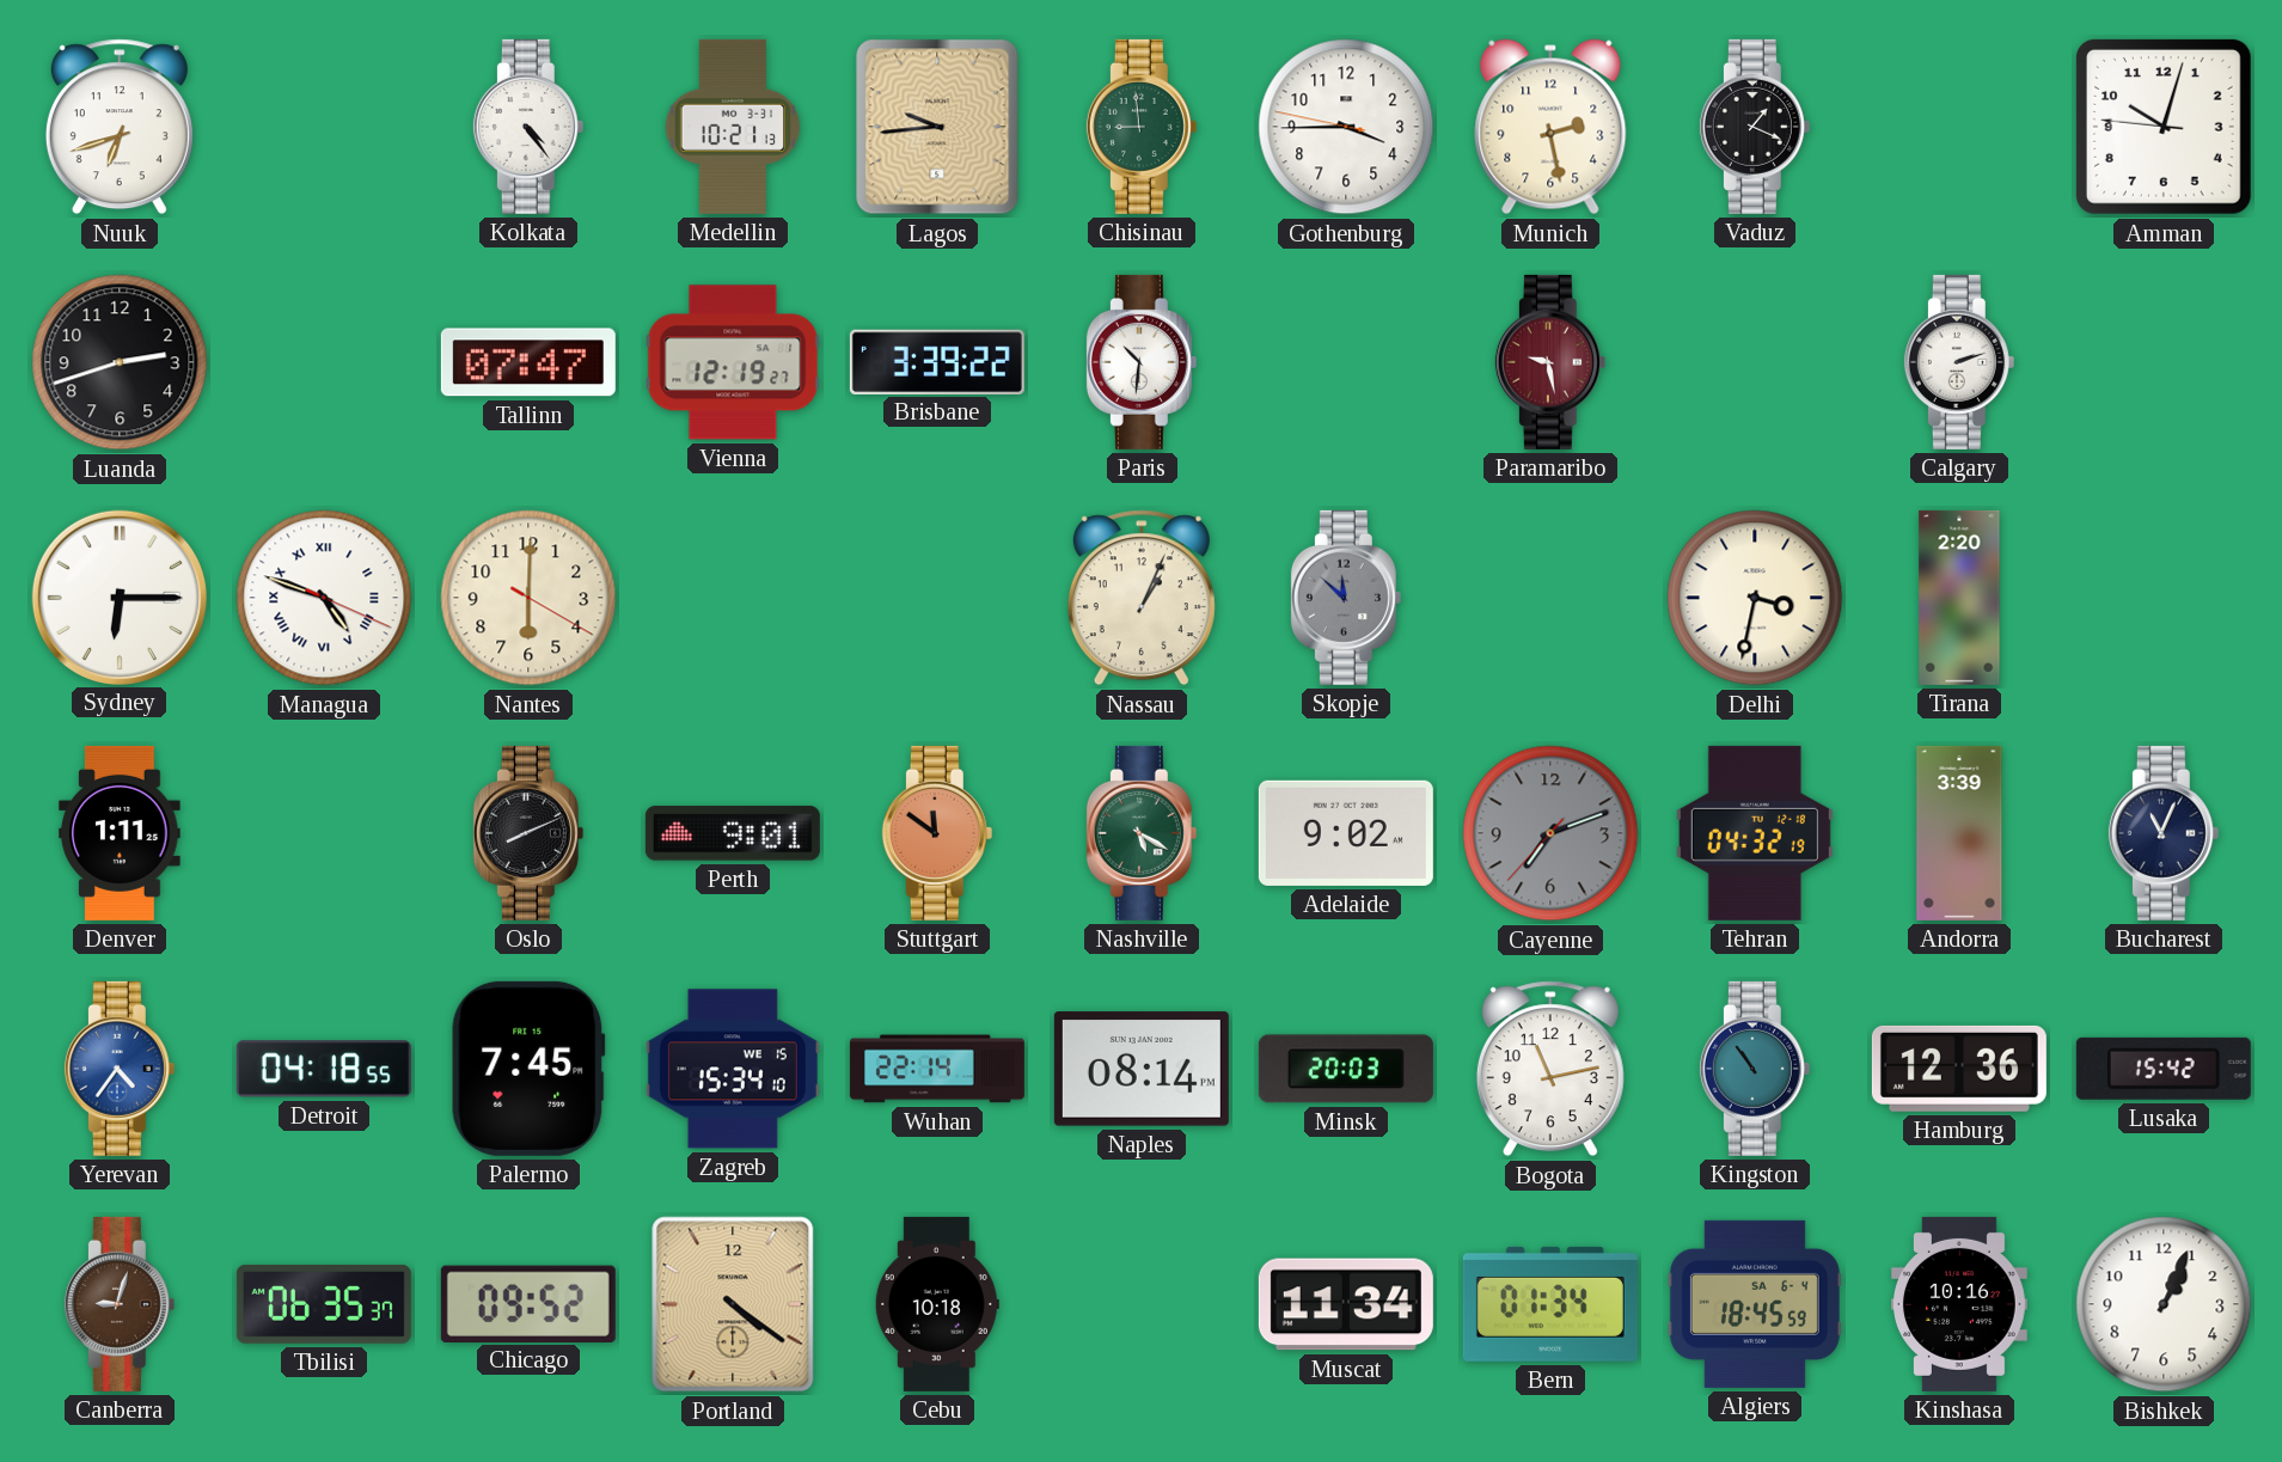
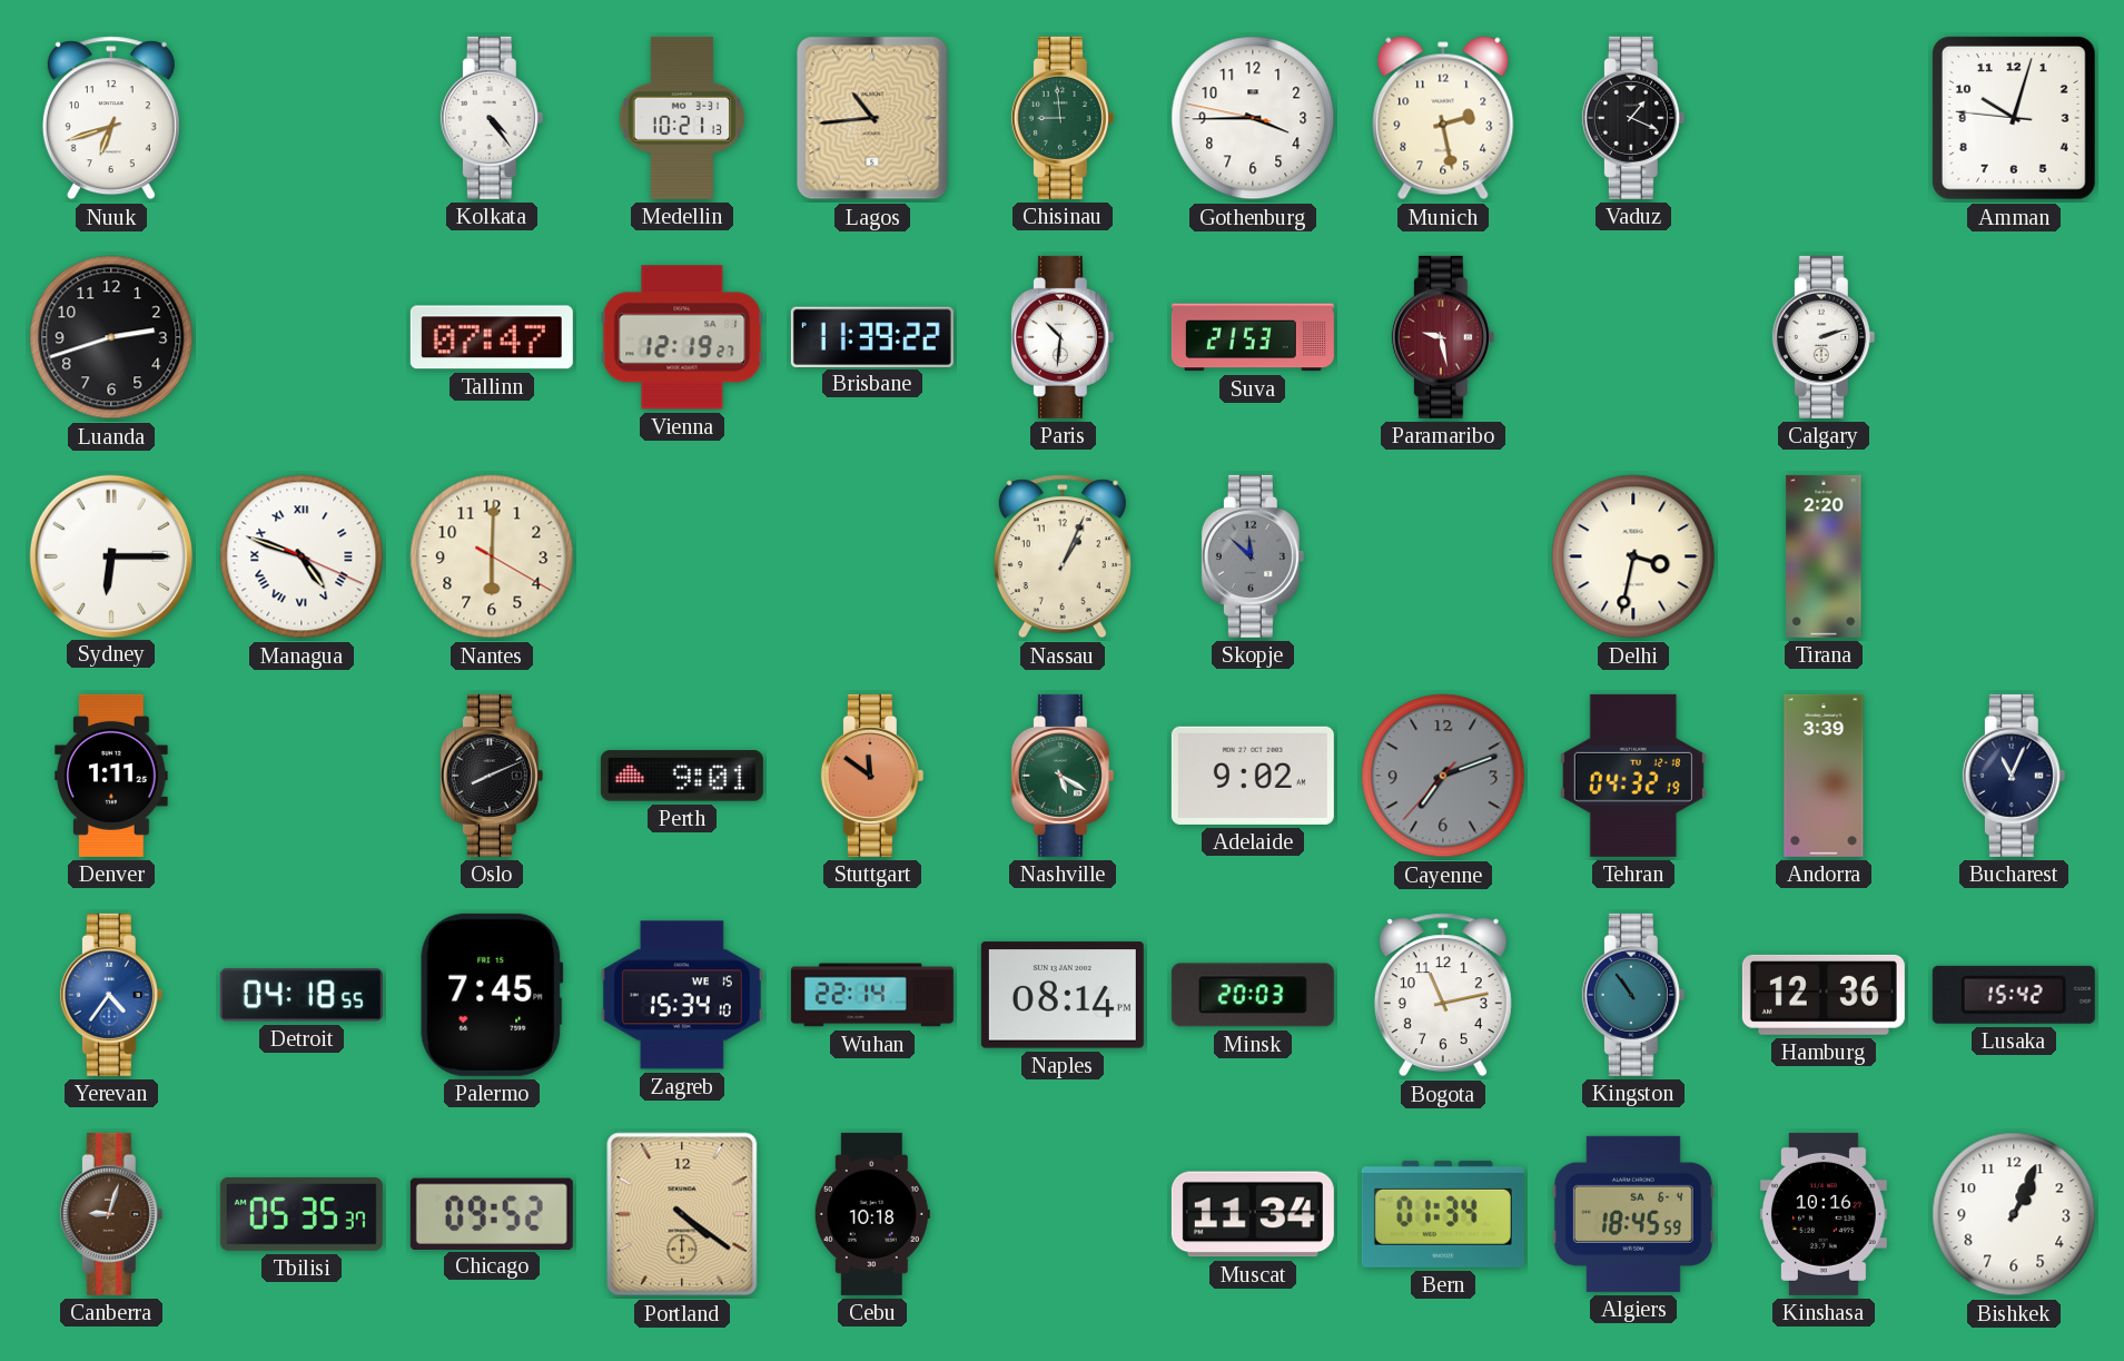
Lagos: 9:44 -> 10:44
Brisbane: 3:39 -> 11:39
Suva: none -> 21:53
Tbilisi: 06:35 -> 05:35
